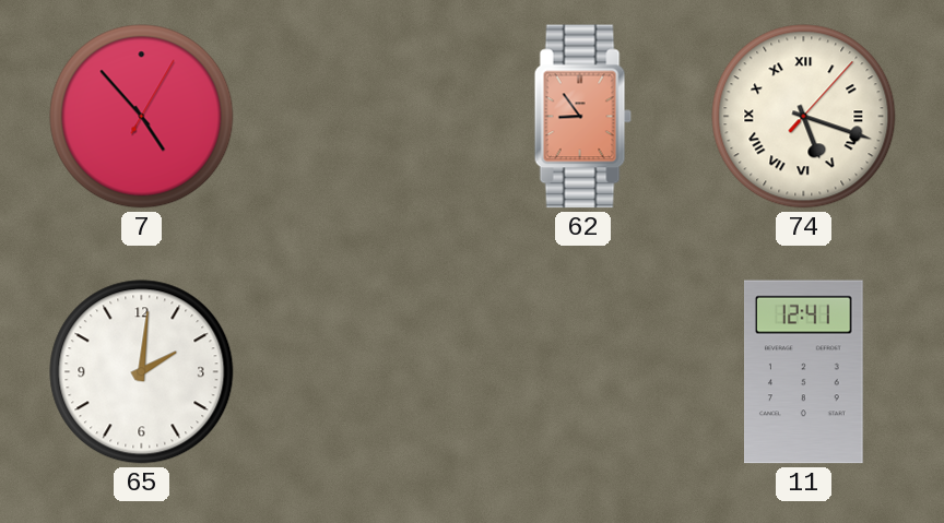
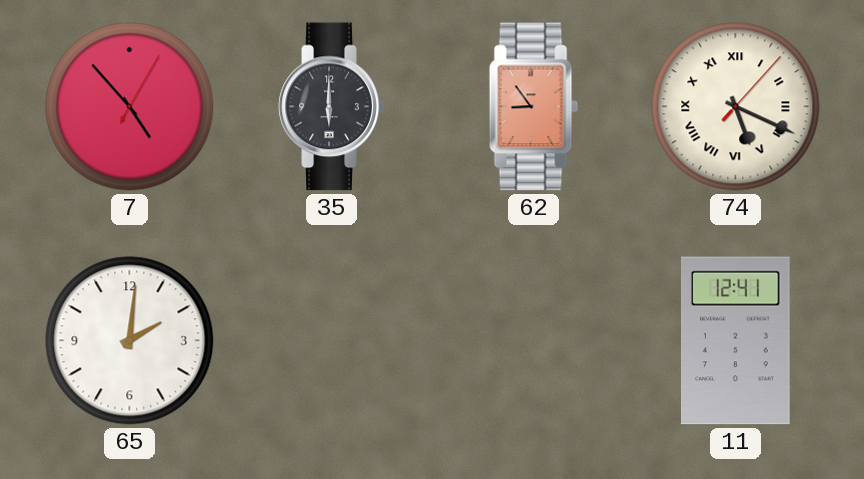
35: none -> 6:00
74: 5:18 -> 5:19
